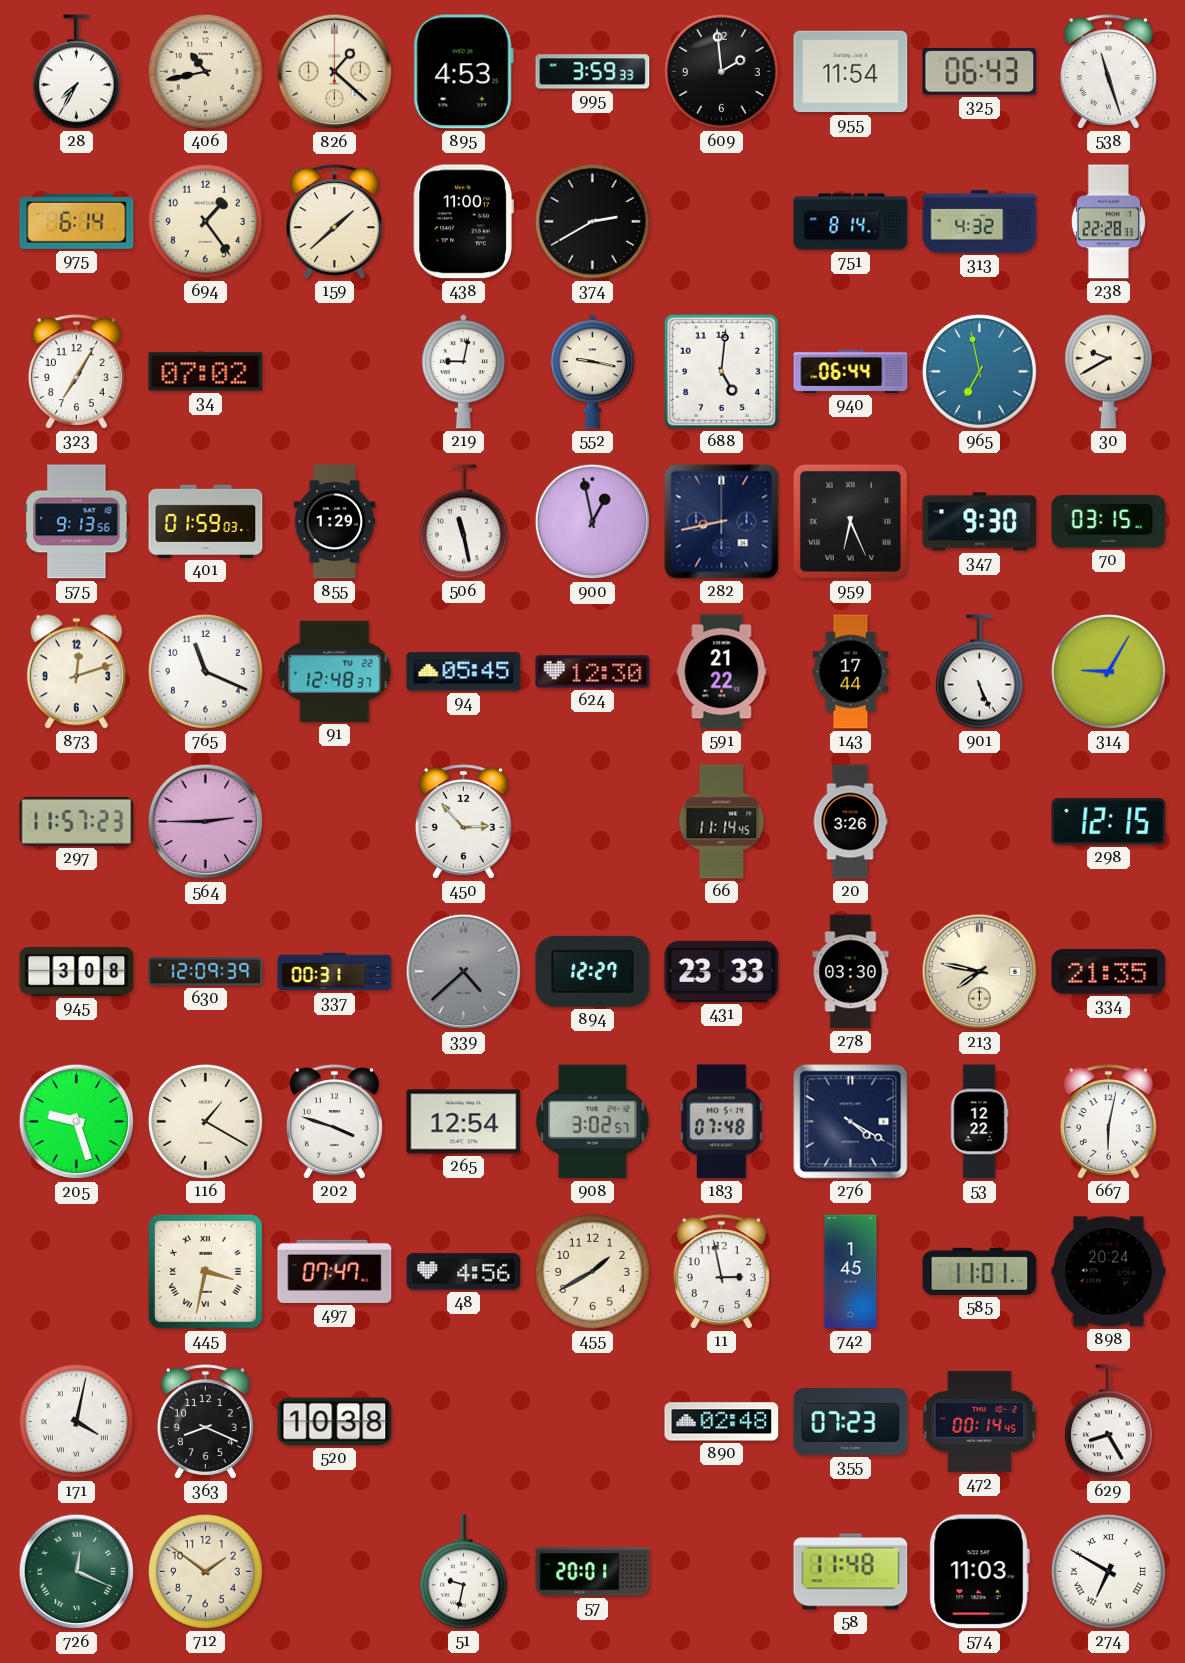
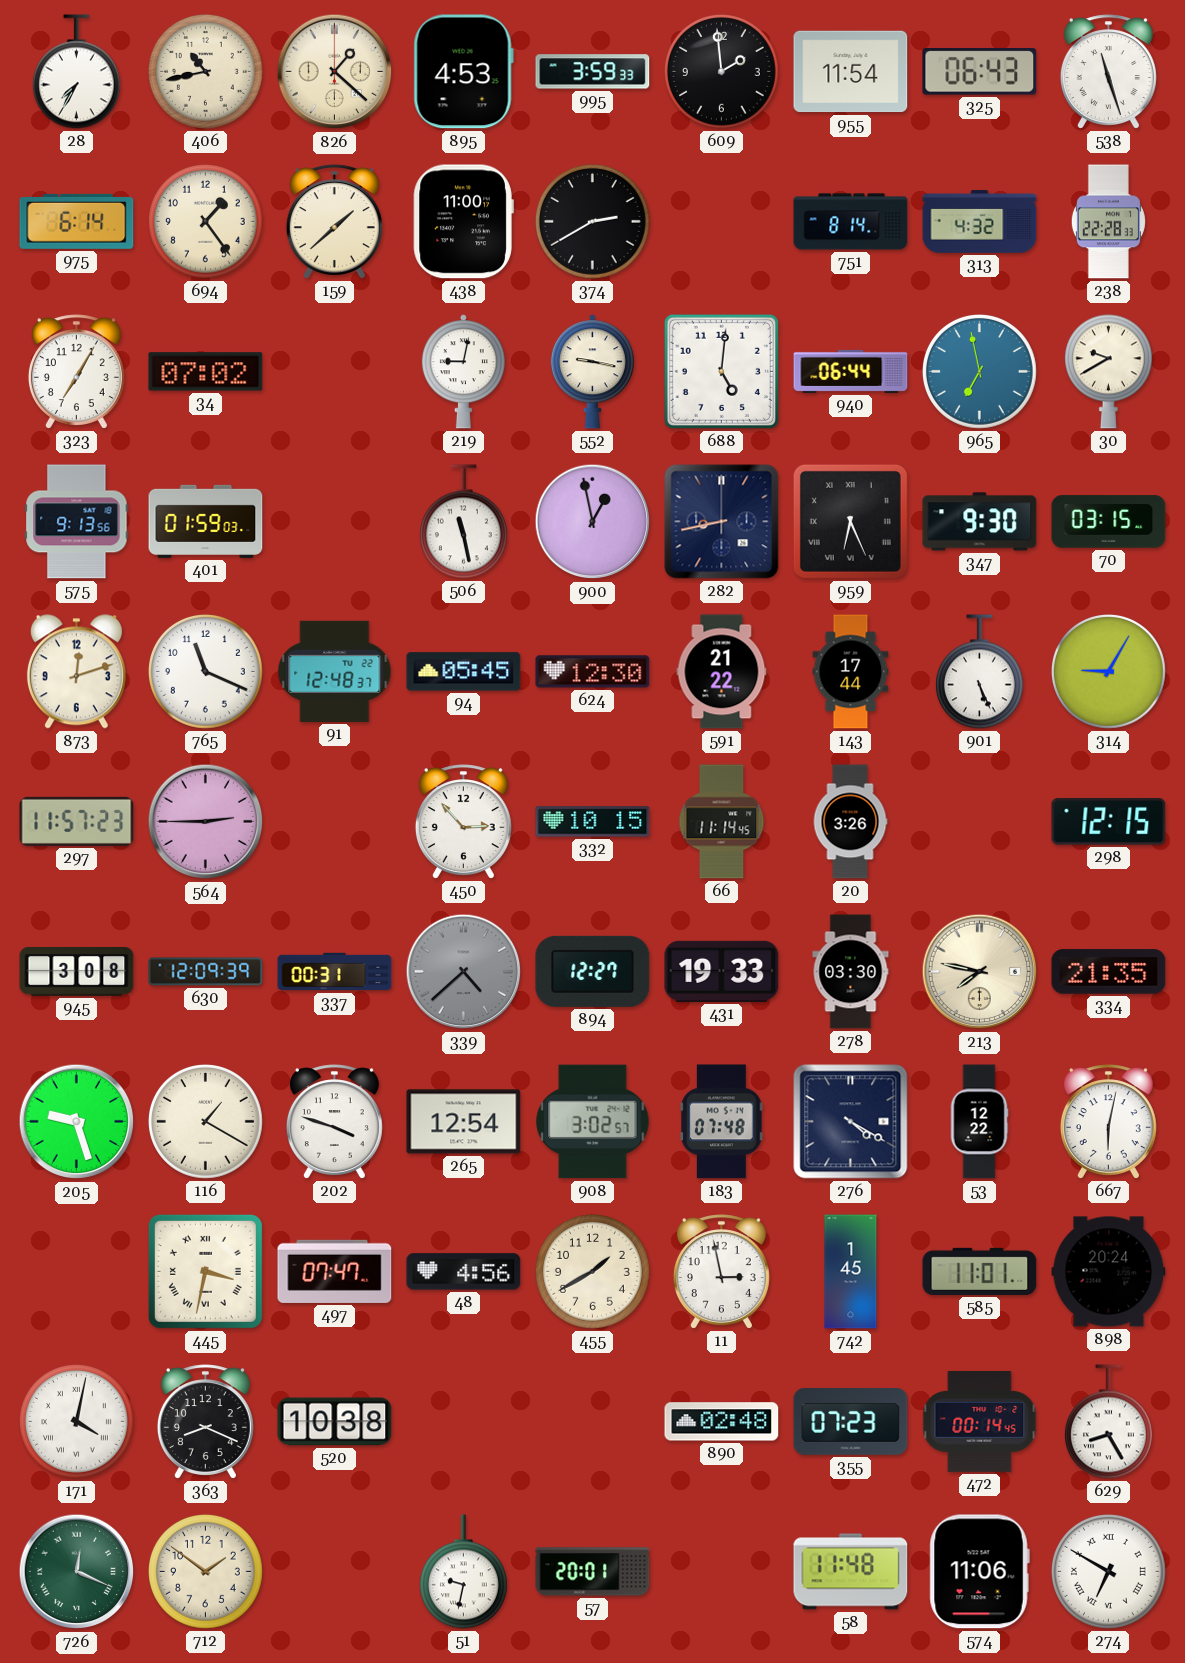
855: 1:29 -> none
332: none -> 10:15
431: 23:33 -> 19:33
574: 11:03 -> 11:06
